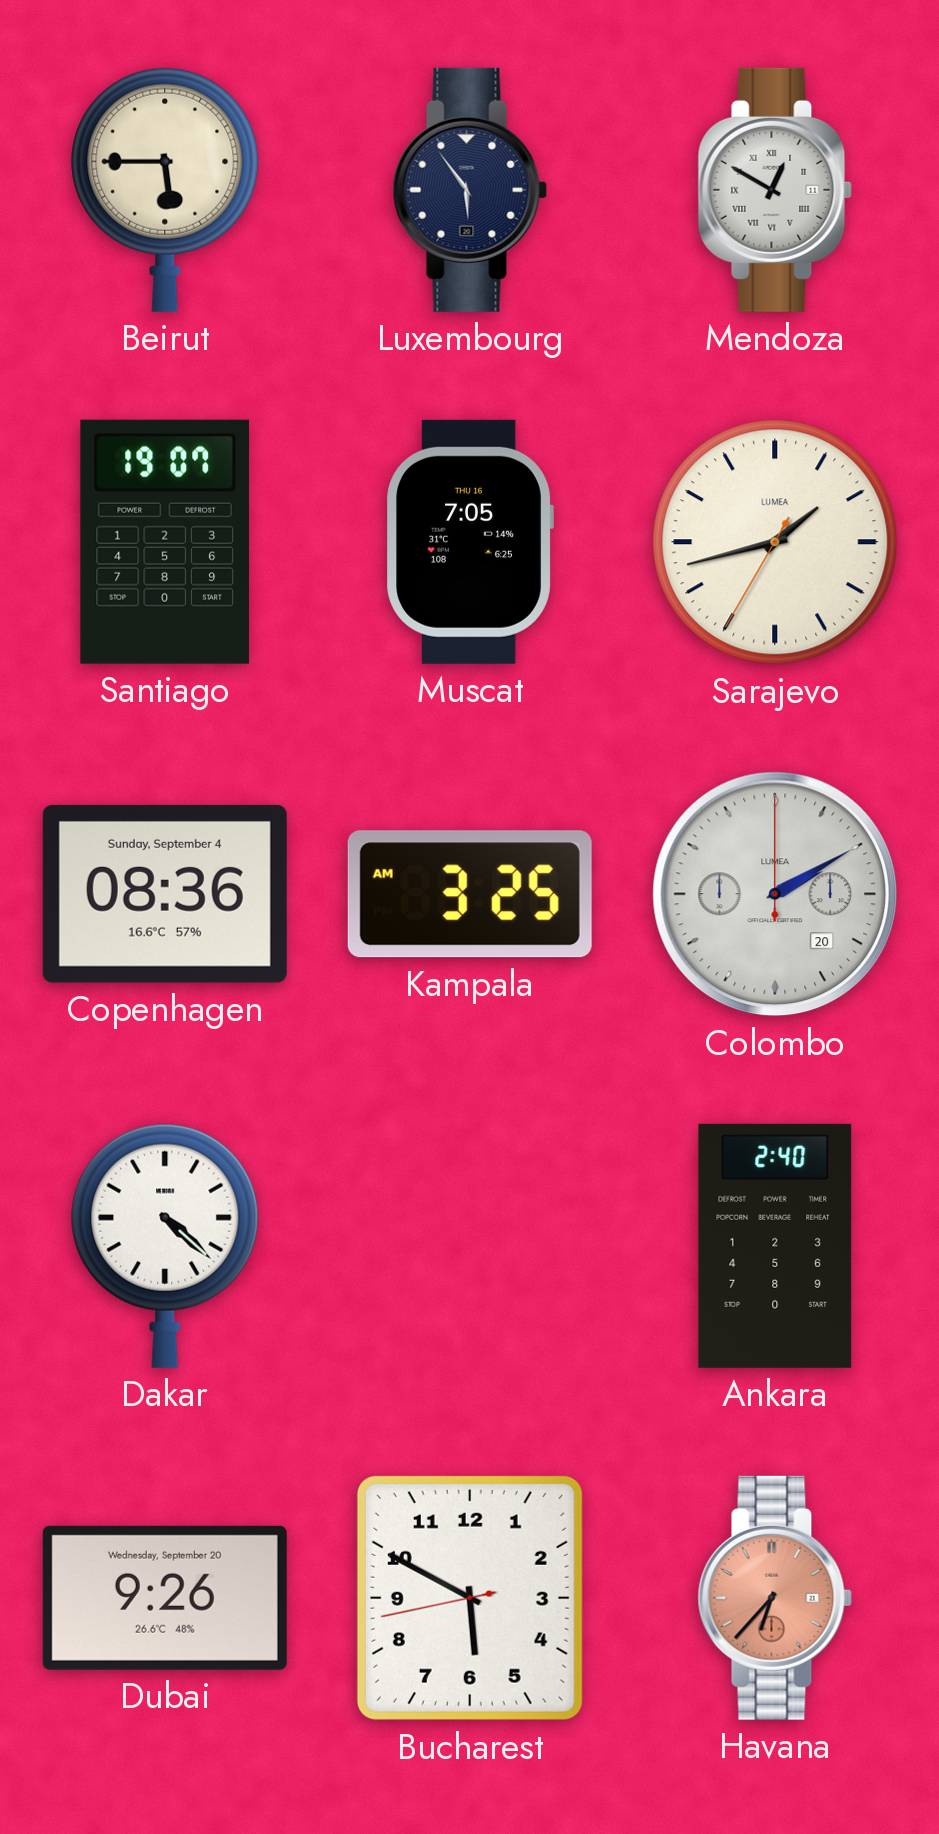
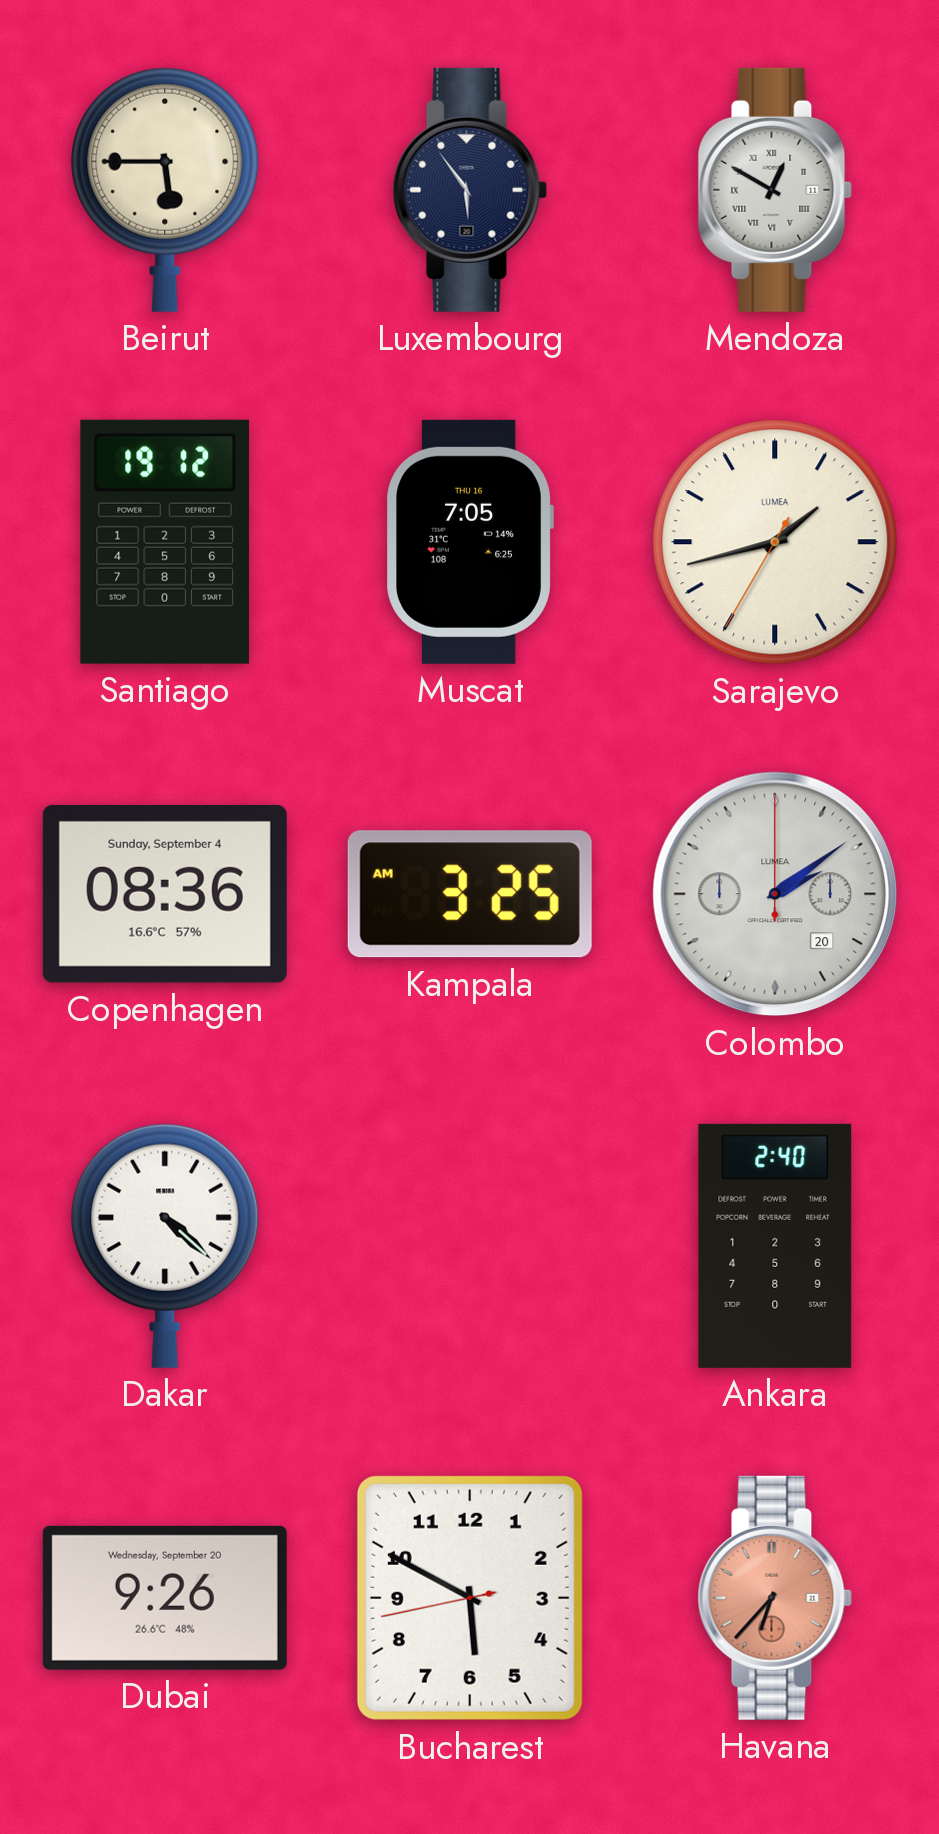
Santiago: 19:07 -> 19:12
Colombo: 2:10 -> 2:09
